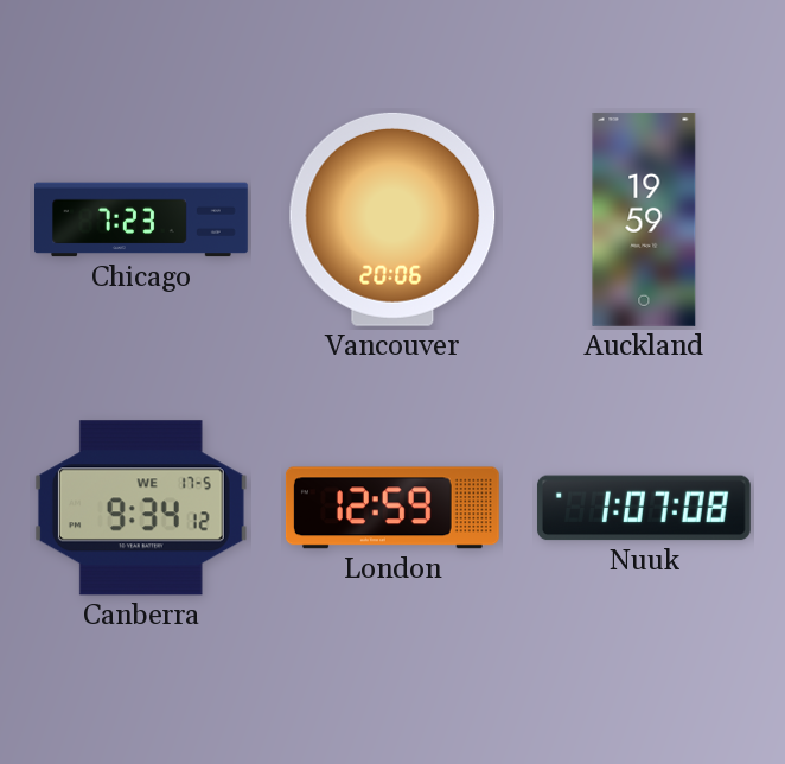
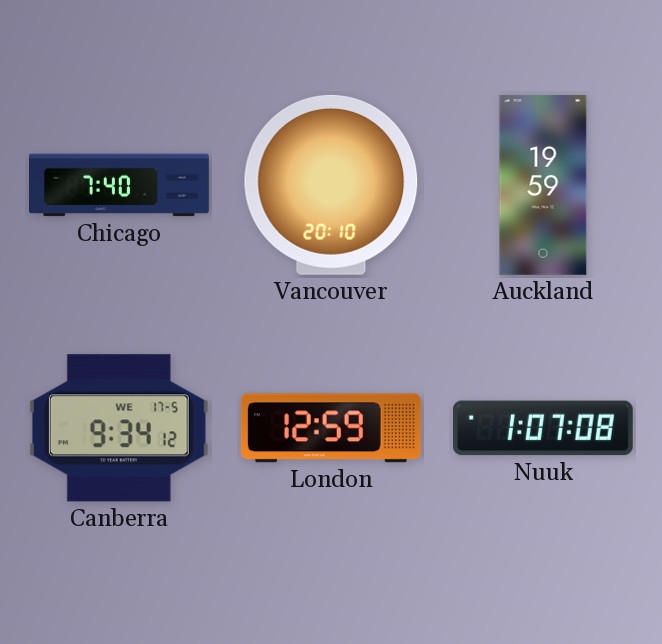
Chicago: 7:23 -> 7:40
Vancouver: 20:06 -> 20:10
